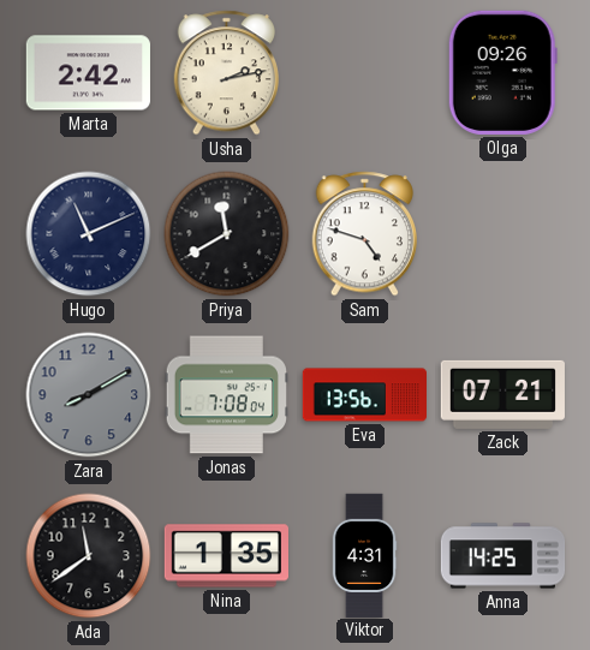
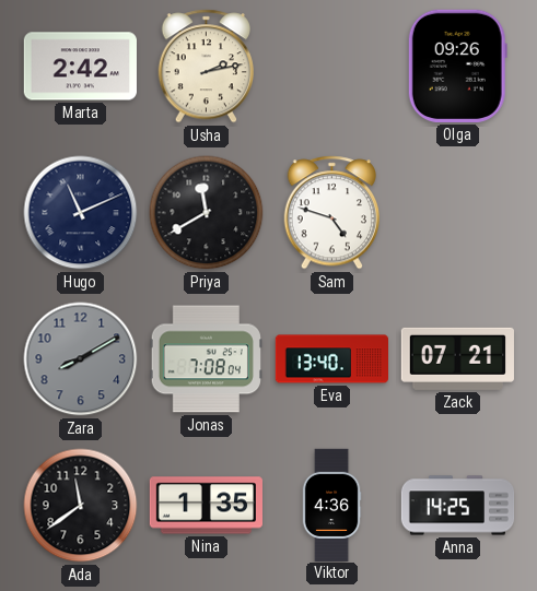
Eva: 13:56 -> 13:40
Viktor: 4:31 -> 4:36
